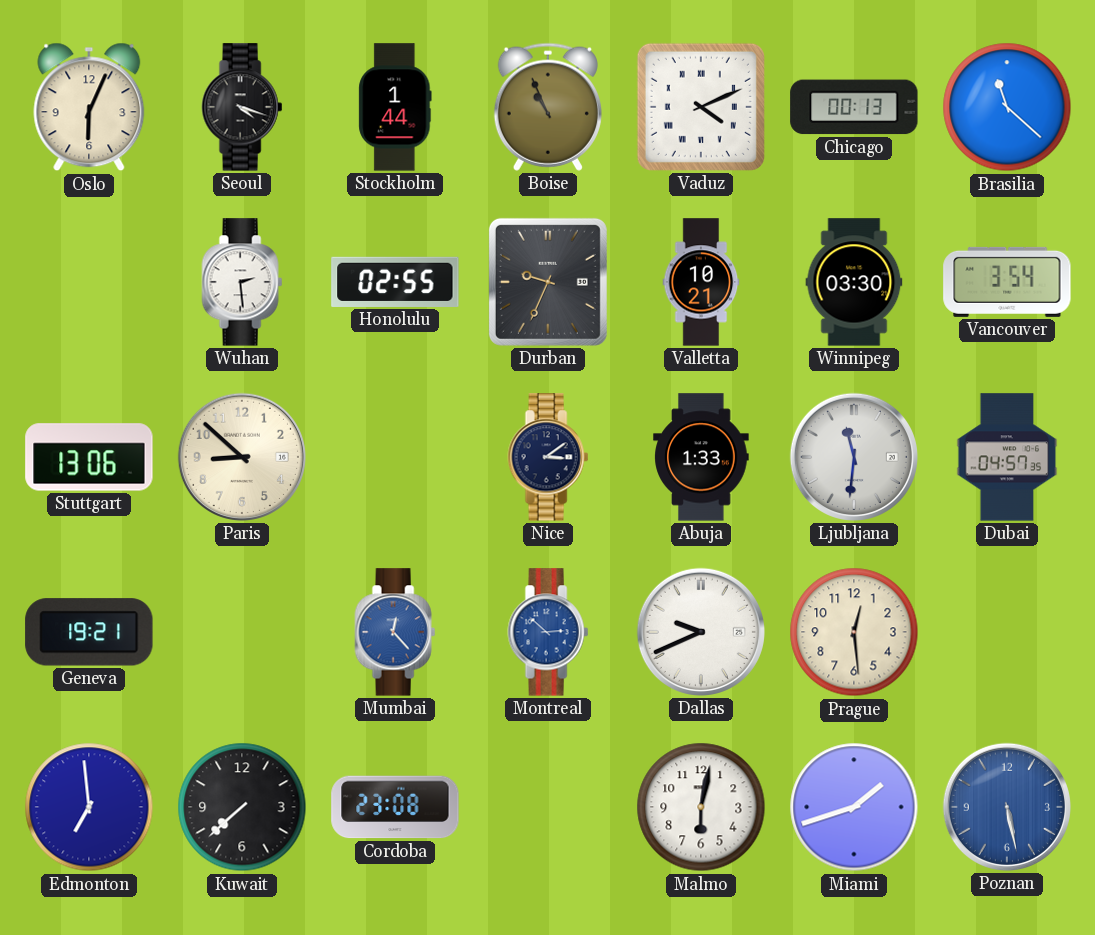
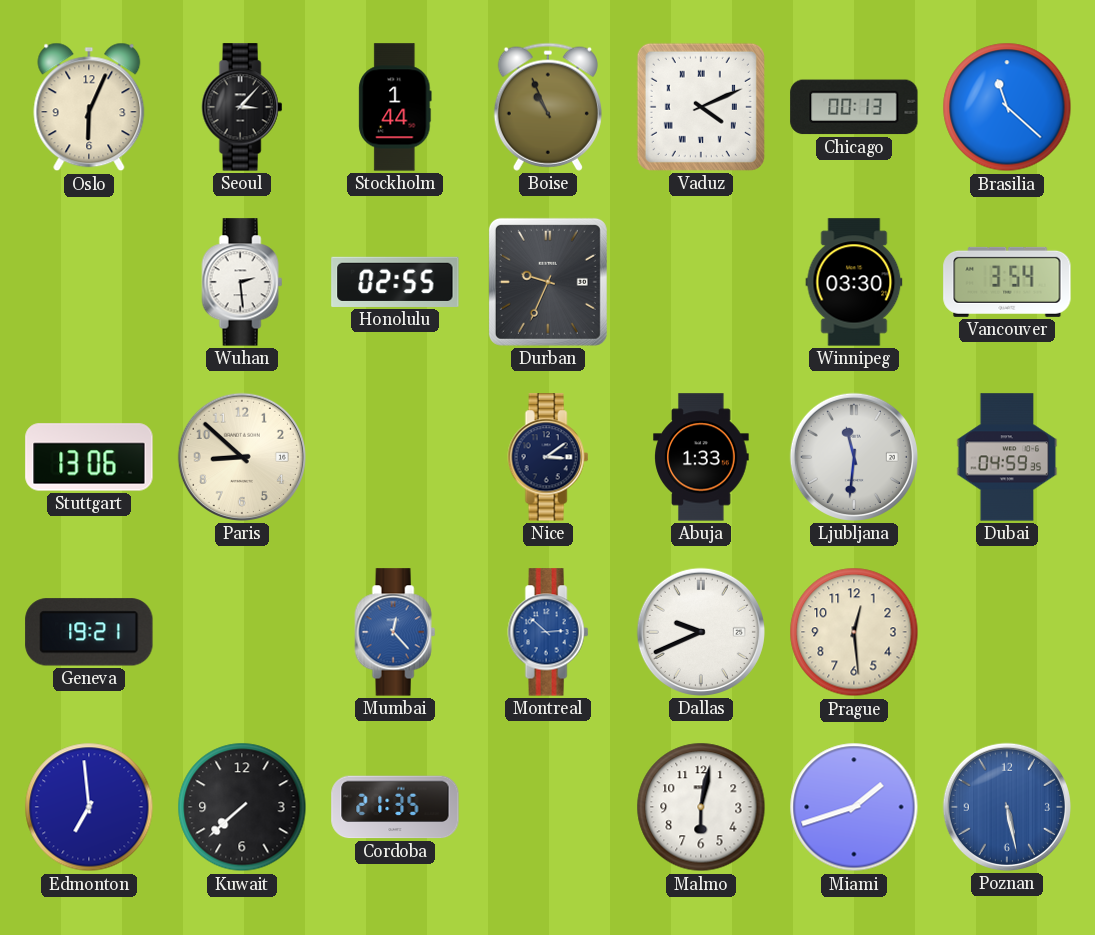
Seoul: 4:18 -> 3:07
Valletta: 10:21 -> none
Dubai: 04:57 -> 04:59
Cordoba: 23:08 -> 21:35
